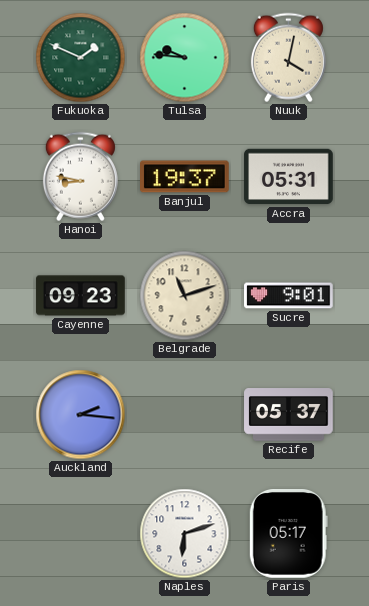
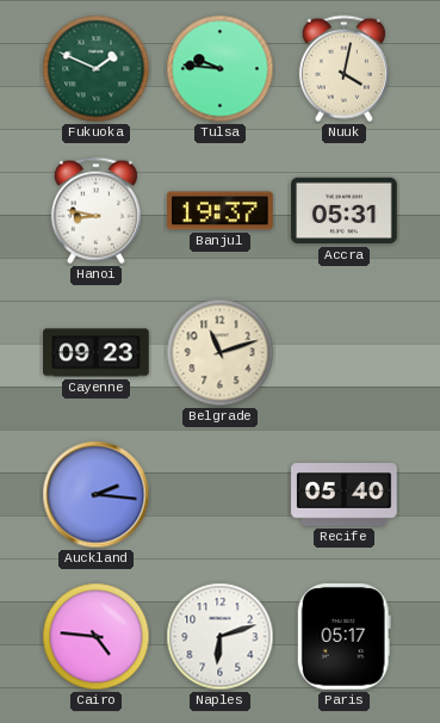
Sucre: 9:01 -> none
Recife: 05:37 -> 05:40
Cairo: none -> 4:46
